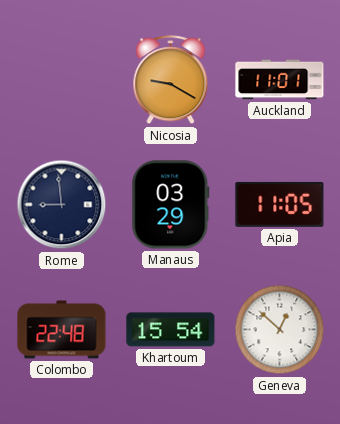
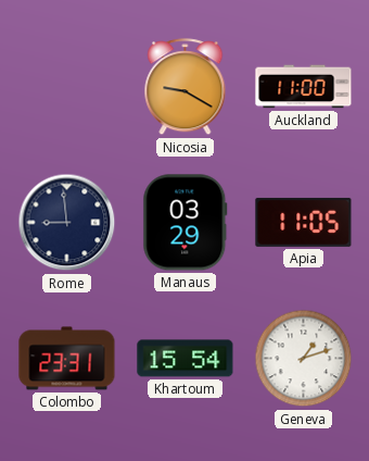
Auckland: 11:01 -> 11:00
Colombo: 22:48 -> 23:31
Geneva: 12:52 -> 1:12
